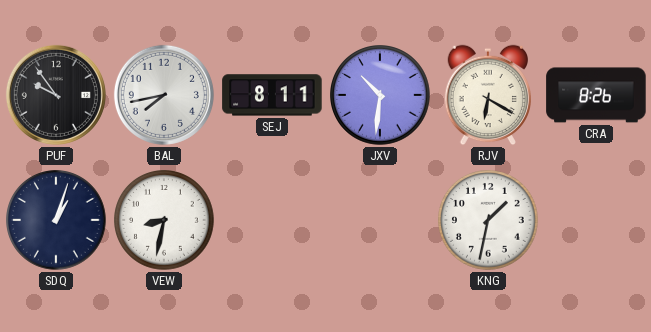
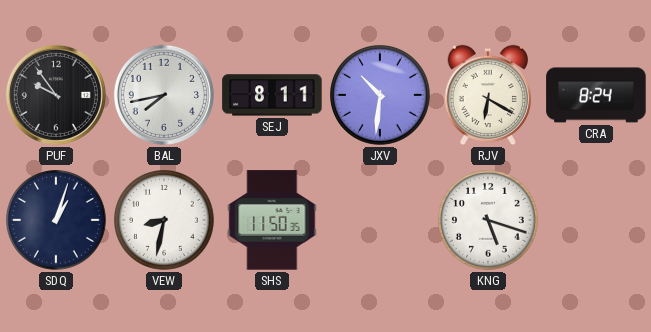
CRA: 8:26 -> 8:24
SHS: none -> 11:50
KNG: 1:32 -> 5:18
